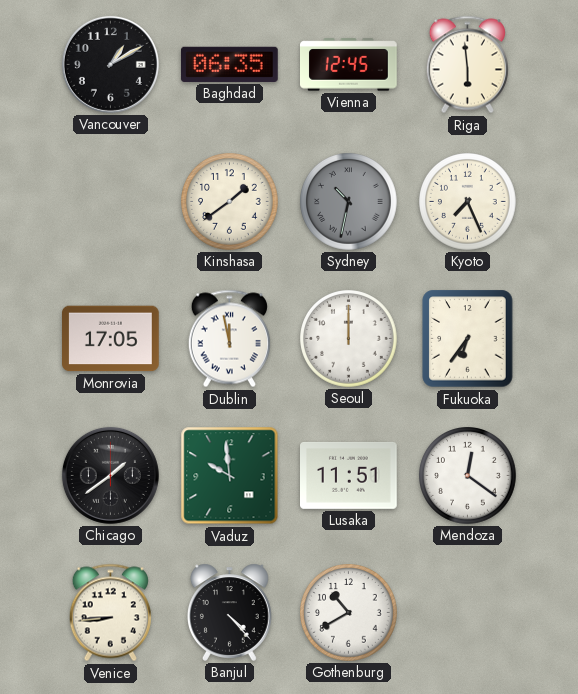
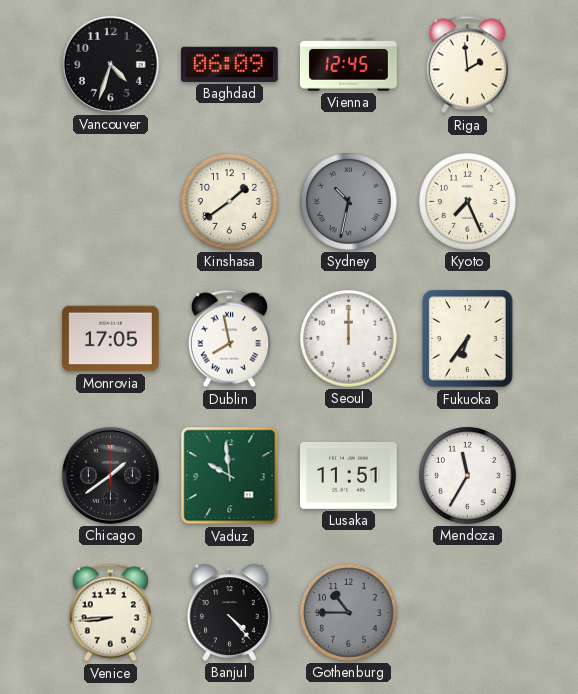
Vancouver: 1:10 -> 4:33
Baghdad: 06:35 -> 06:09
Riga: 5:59 -> 1:59
Dublin: 11:58 -> 7:58
Mendoza: 12:21 -> 11:35
Gothenburg: 10:40 -> 10:45
Gothenburg dial: white -> grey
